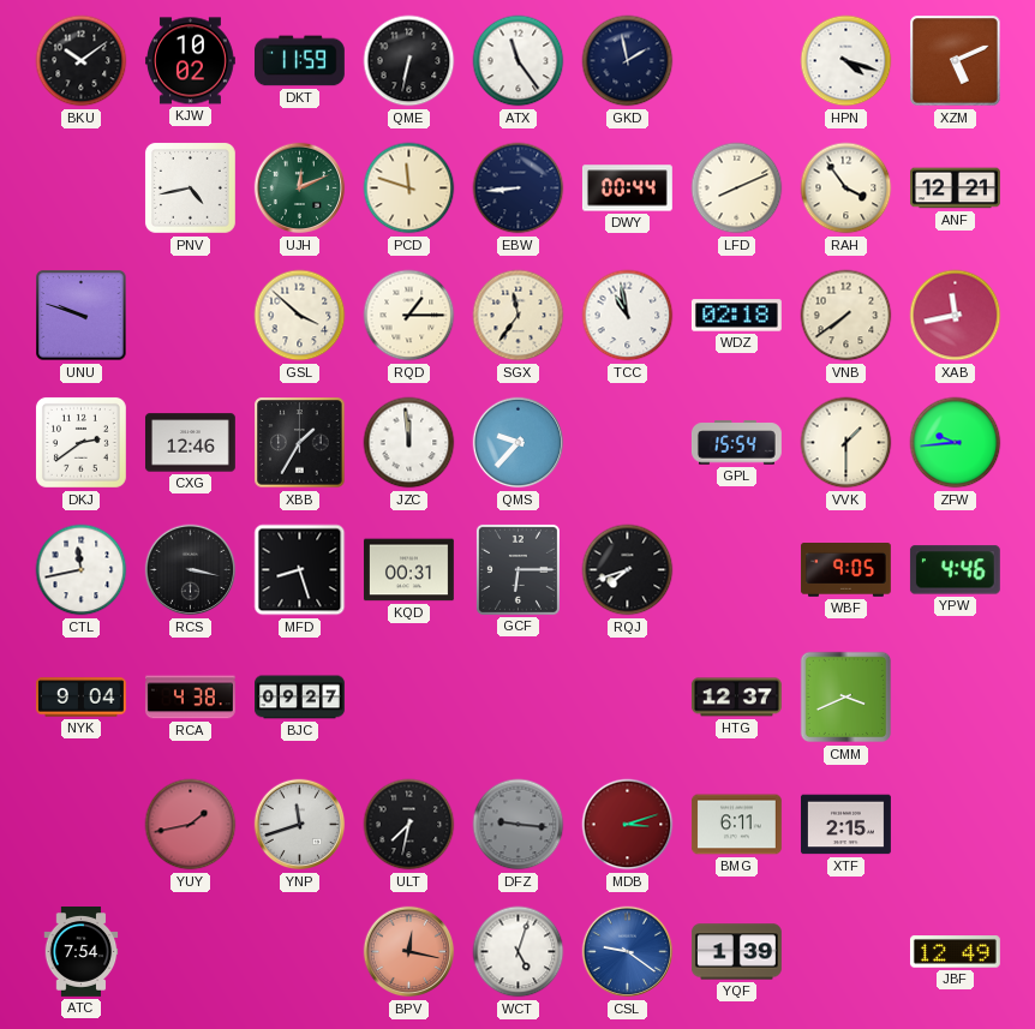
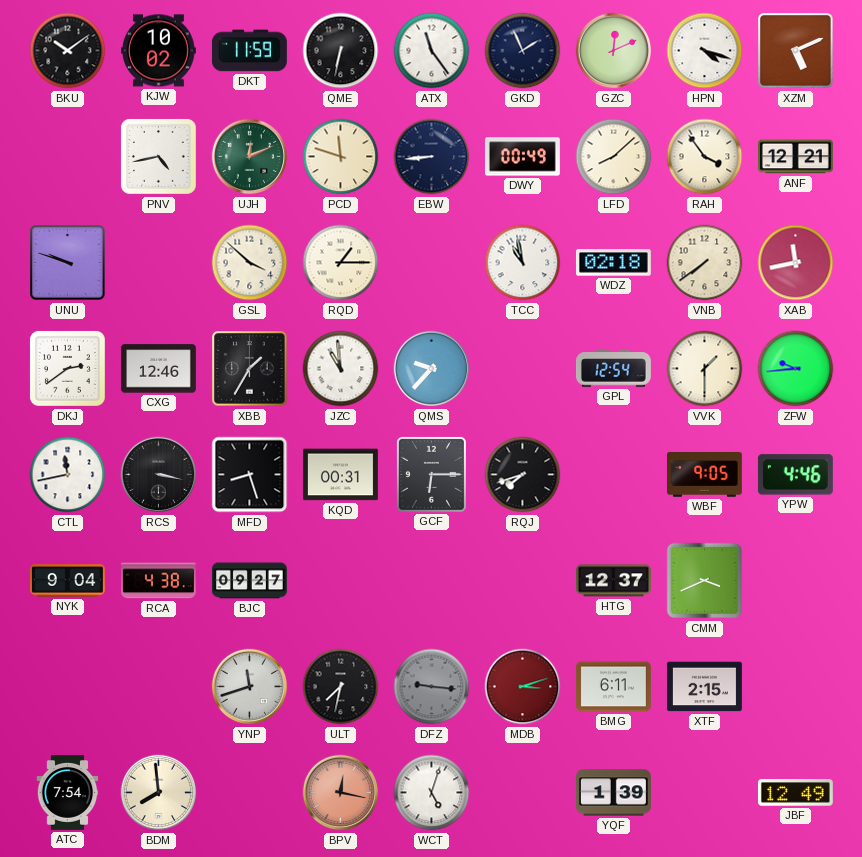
GKD: 1:58 -> 1:56
GZC: none -> 12:11
DWY: 00:44 -> 00:49
LFD: 8:11 -> 8:08
SGX: 11:36 -> none
JZC: 11:59 -> 10:59
GPL: 15:54 -> 12:54
YUY: 1:43 -> none
BDM: none -> 7:59
CSL: 9:21 -> none
